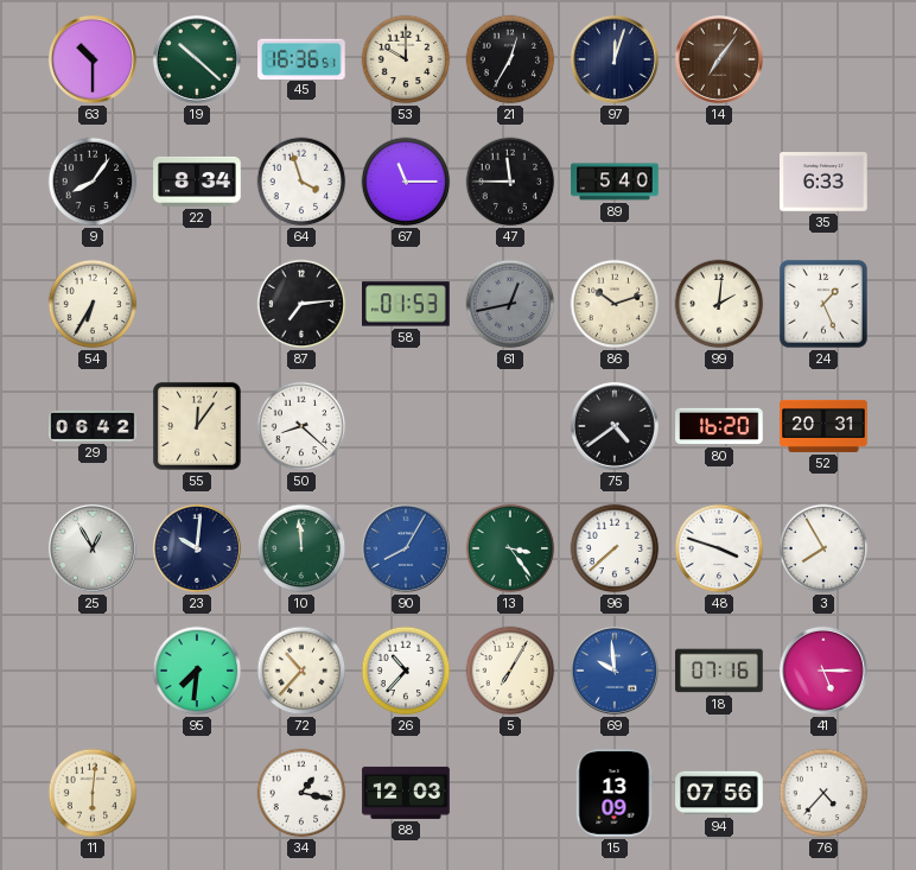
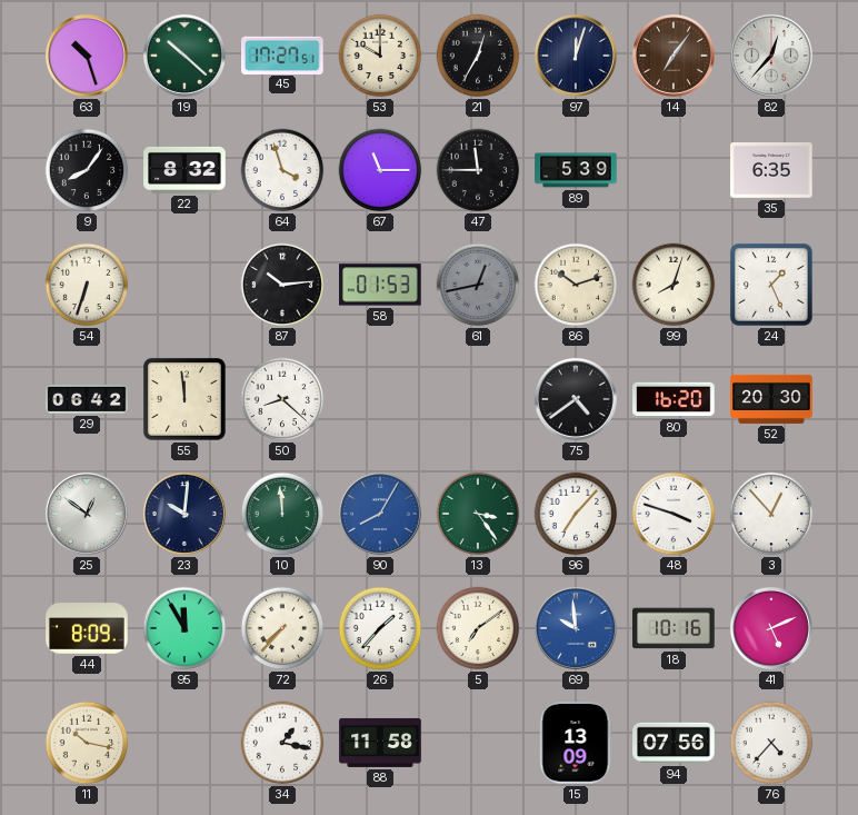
63: 10:30 -> 10:27
45: 16:36 -> 17:27
82: none -> 12:37
22: 8:34 -> 8:32
89: 5:40 -> 5:39
35: 6:33 -> 6:35
54: 6:35 -> 6:33
87: 7:14 -> 10:14
99: 2:01 -> 8:03
55: 12:06 -> 11:59
52: 20:31 -> 20:30
25: 12:55 -> 12:51
96: 7:38 -> 7:07
3: 7:55 -> 12:53
44: none -> 8:09
95: 7:31 -> 11:55
72: 10:37 -> 7:37
26: 10:37 -> 1:37
5: 7:05 -> 7:09
18: 07:16 -> 10:16
41: 5:15 -> 5:11
11: 6:01 -> 10:17
88: 12:03 -> 11:58
